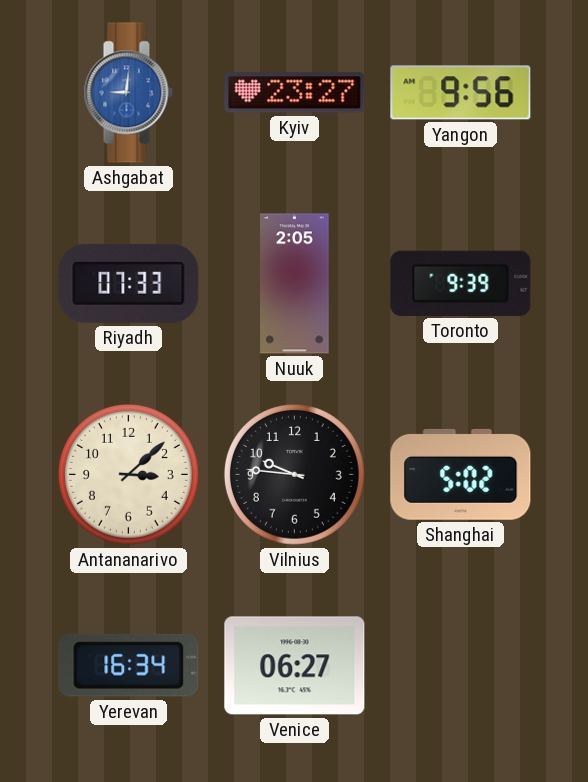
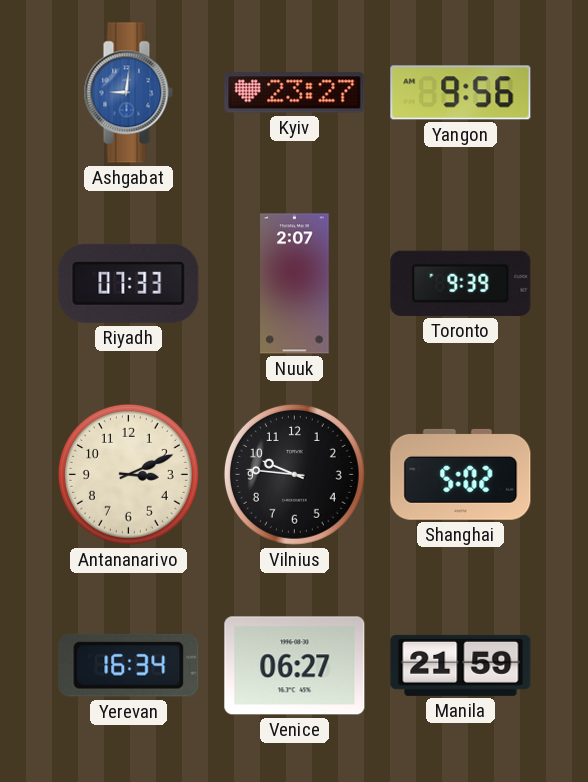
Nuuk: 2:05 -> 2:07
Antananarivo: 3:08 -> 3:11
Manila: none -> 21:59
